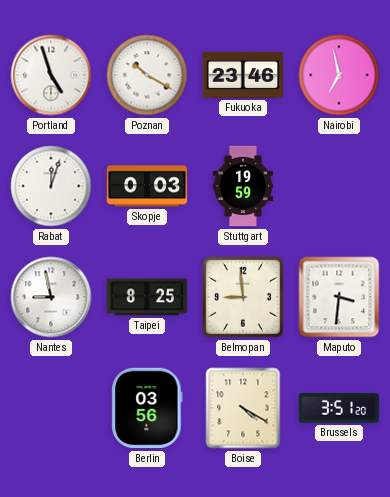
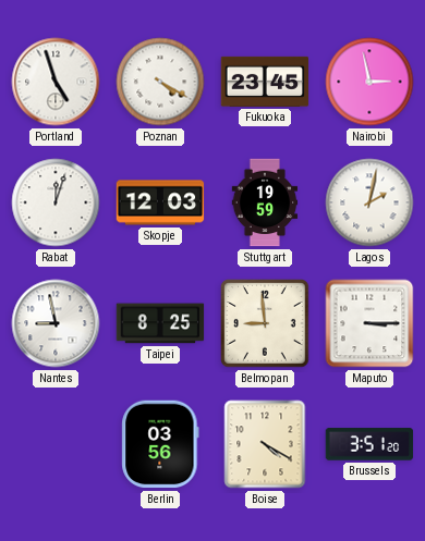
Poznan: 10:20 -> 4:20
Fukuoka: 23:46 -> 23:45
Nairobi: 6:58 -> 2:58
Skopje: 0:03 -> 12:03
Lagos: none -> 2:02
Maputo: 3:31 -> 3:15
